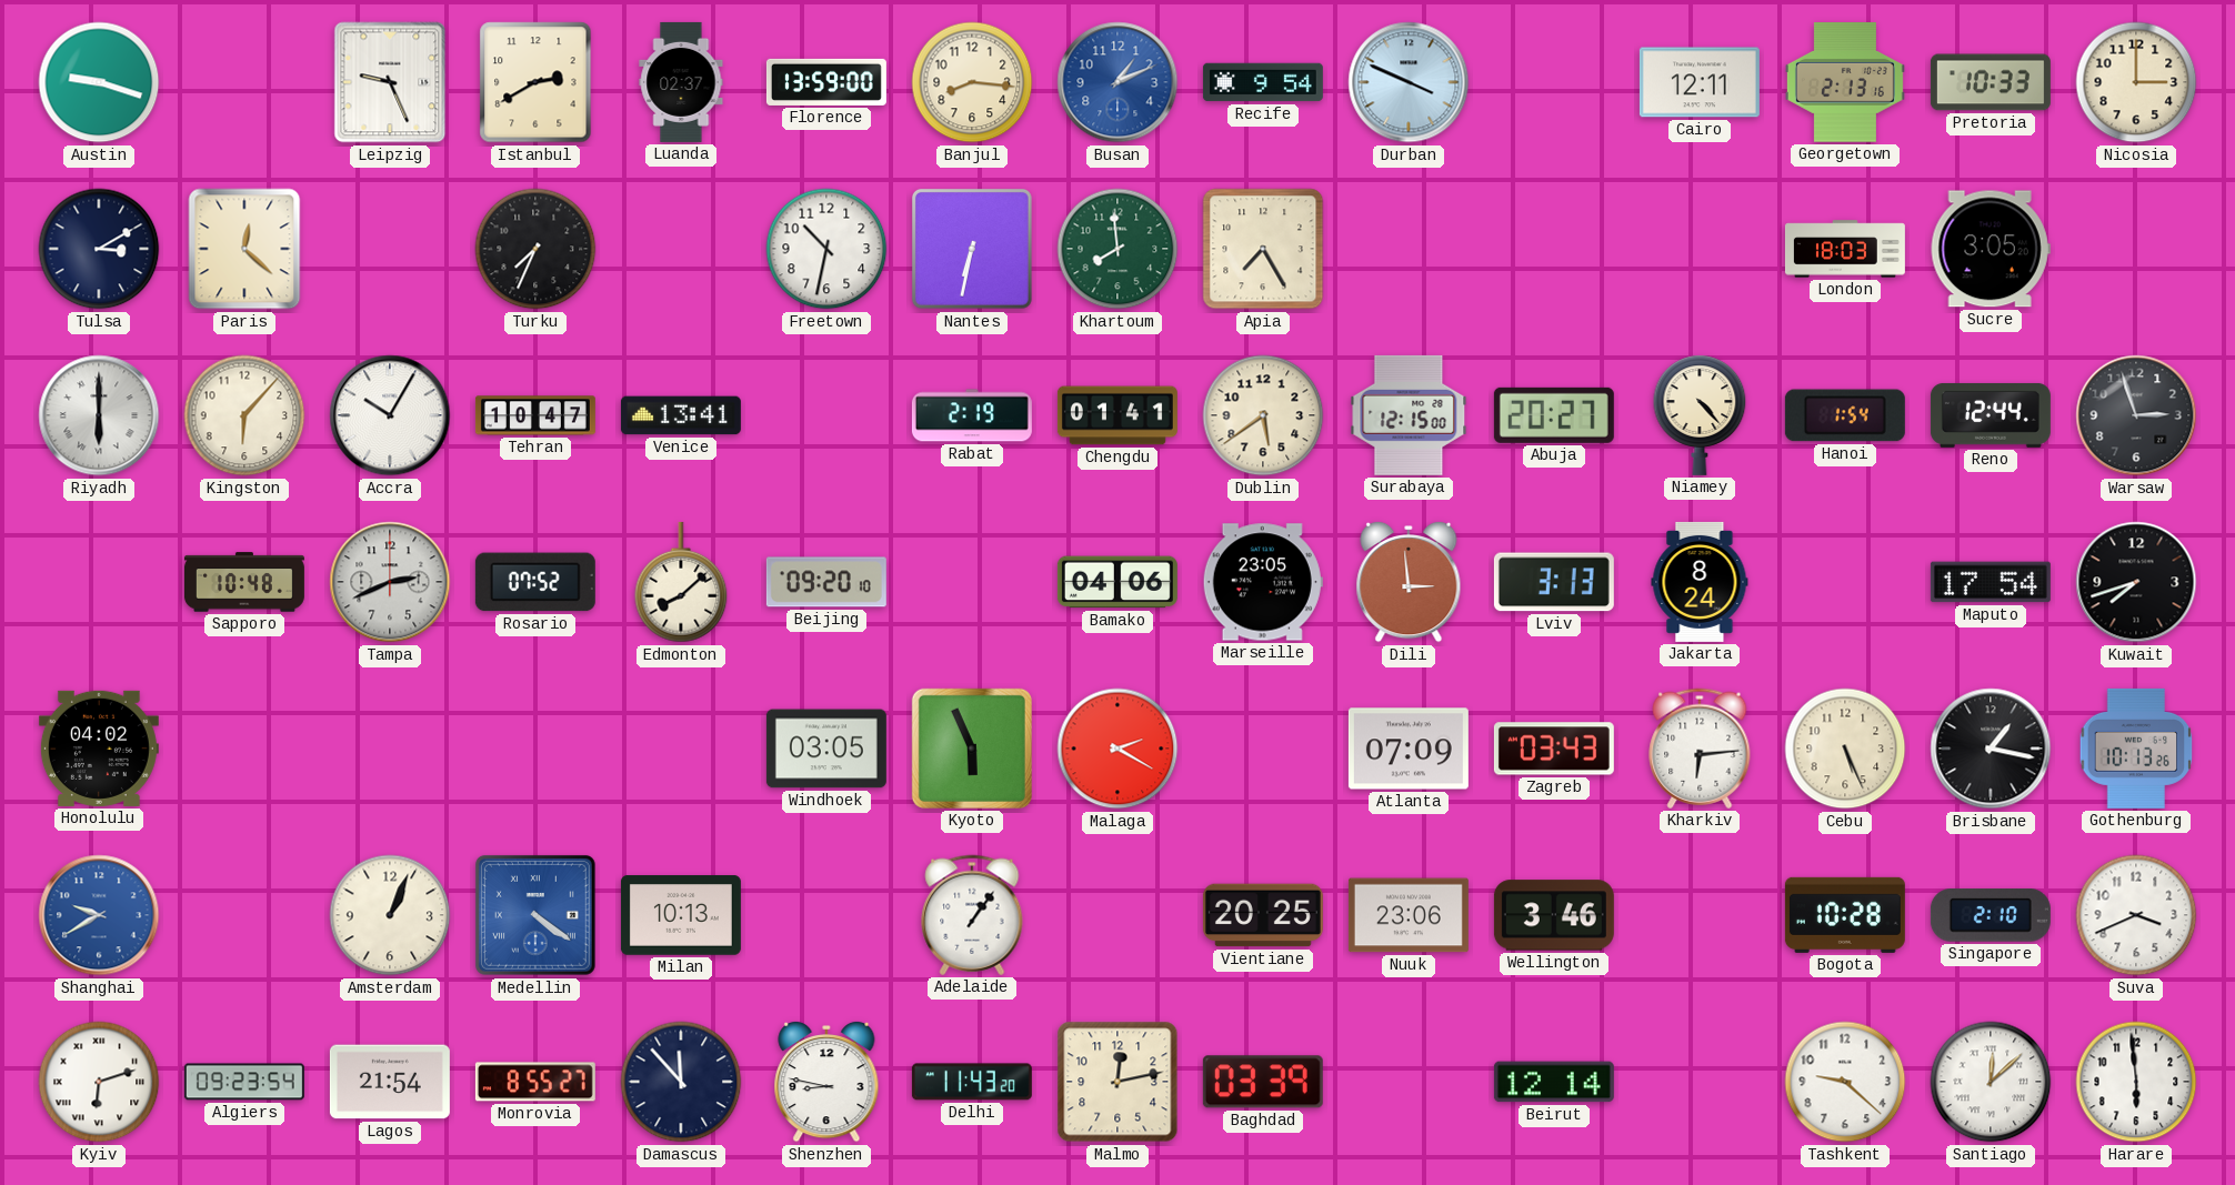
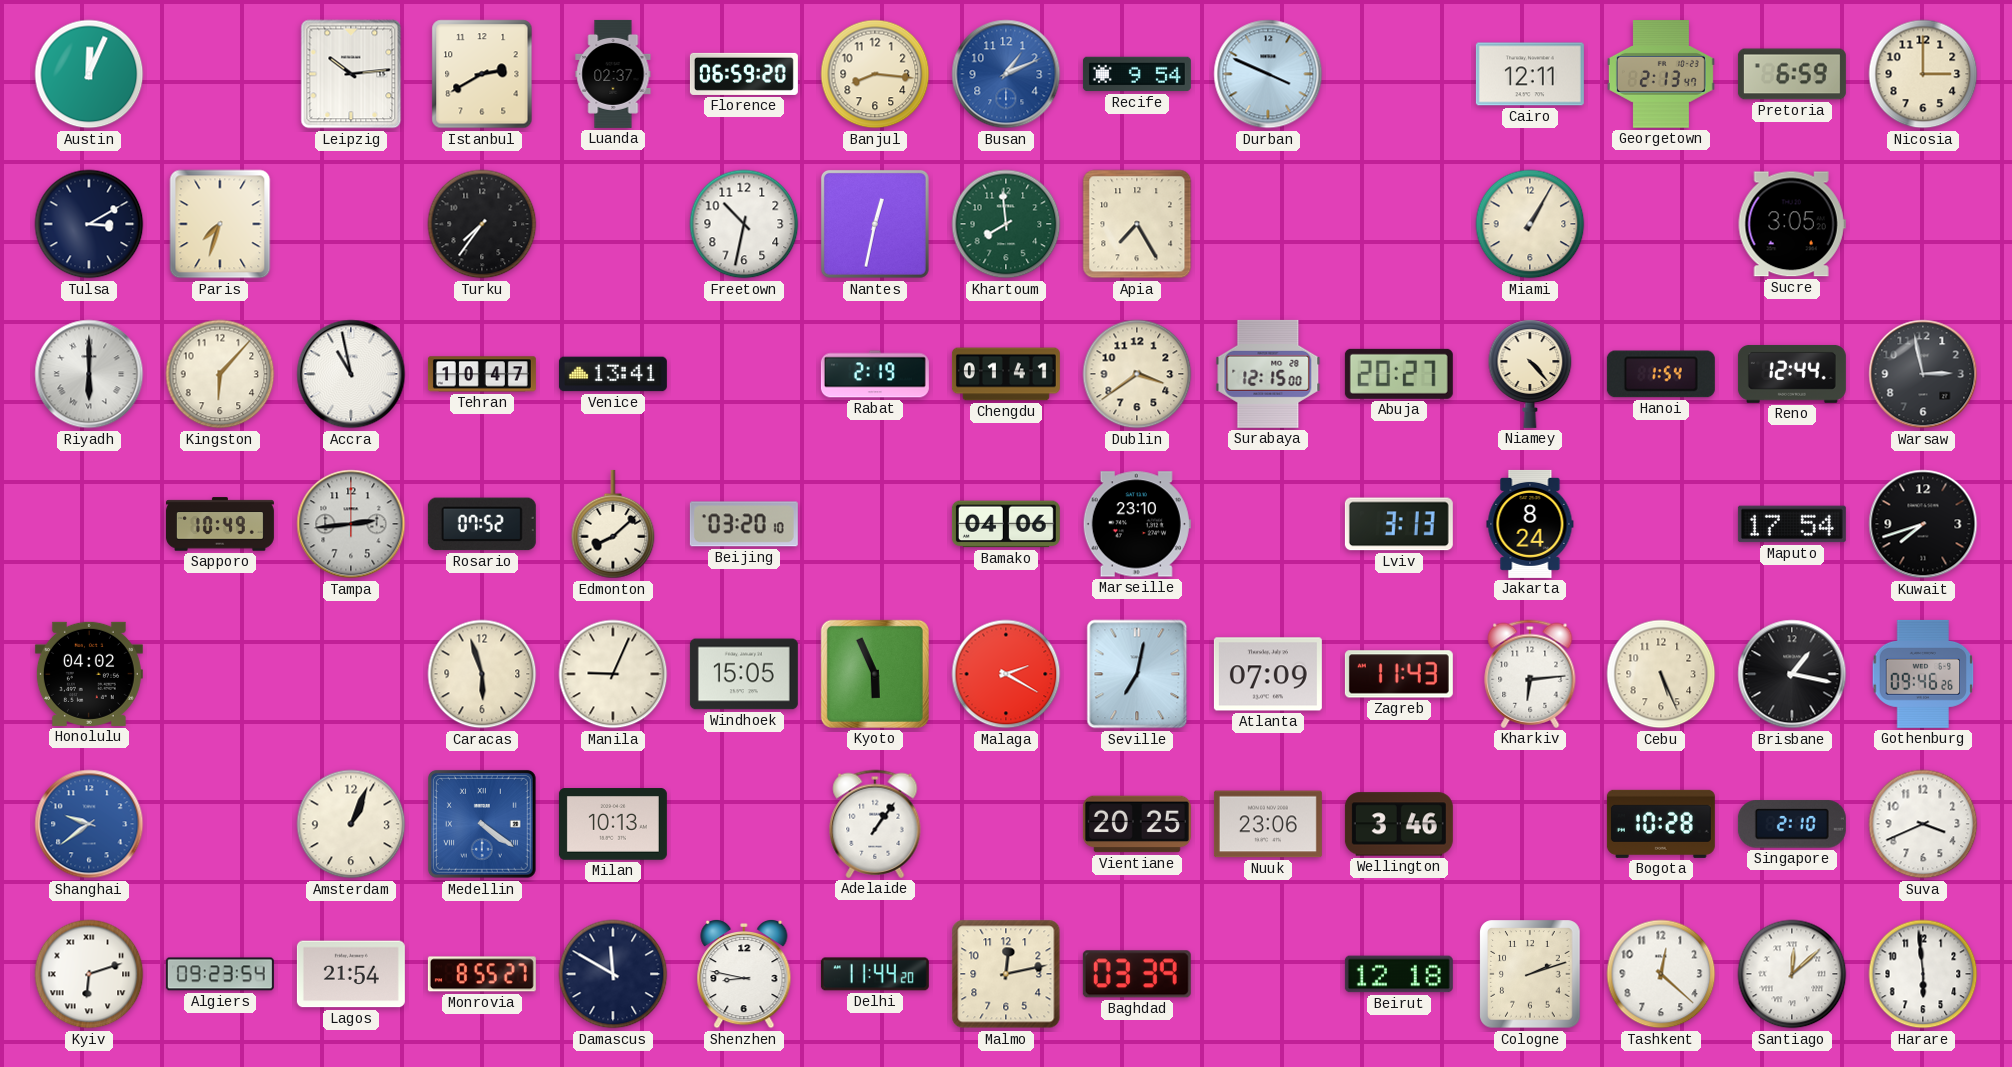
Austin: 9:18 -> 12:04
Leipzig: 9:26 -> 10:14
Florence: 13:59 -> 06:59
Georgetown: 2:13:16 -> 2:13:47
Pretoria: 10:33 -> 6:59
Paris: 12:22 -> 7:33
Turku: 7:34 -> 7:36
Nantes: 6:32 -> 12:32
Miami: none -> 1:05
London: 18:03 -> none
Accra: 10:05 -> 10:58
Dublin: 5:39 -> 3:39
Warsaw: 2:57 -> 2:58
Sapporo: 10:48 -> 10:49
Tampa: 2:41 -> 2:44
Beijing: 09:20 -> 03:20
Marseille: 23:05 -> 23:10
Dili: 2:59 -> none
Caracas: none -> 5:57
Manila: none -> 9:04
Windhoek: 03:05 -> 15:05
Seville: none -> 7:02
Zagreb: 03:43 -> 11:43
Gothenburg: 10:13 -> 09:46
Shanghai: 9:40 -> 9:39
Damascus: 11:53 -> 11:50
Delhi: 11:43 -> 11:44
Beirut: 12:14 -> 12:18
Cologne: none -> 2:12
Tashkent: 9:22 -> 12:22
